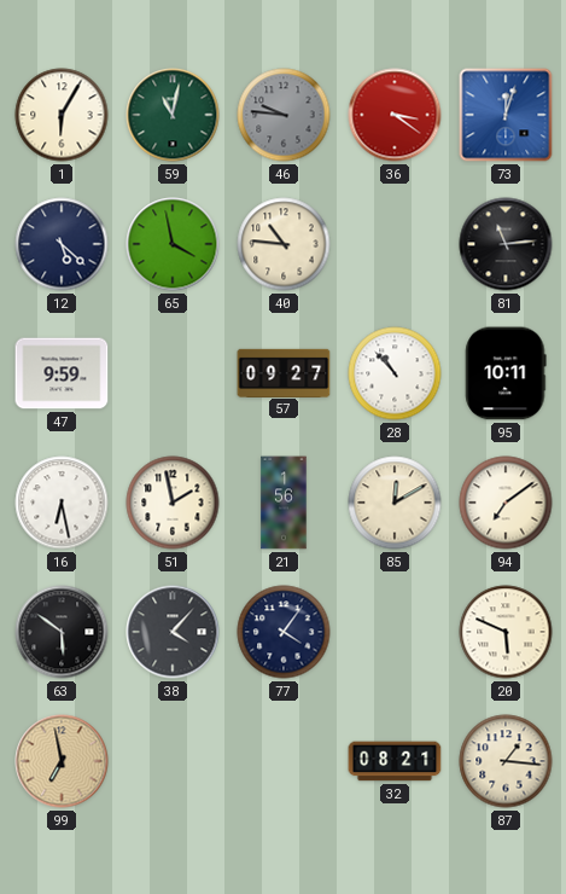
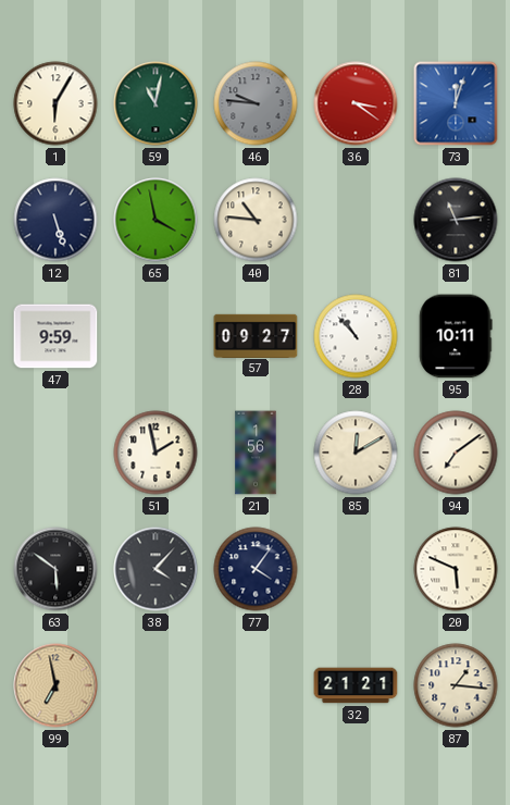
12: 5:22 -> 5:27
16: 6:28 -> none
32: 08:21 -> 21:21
